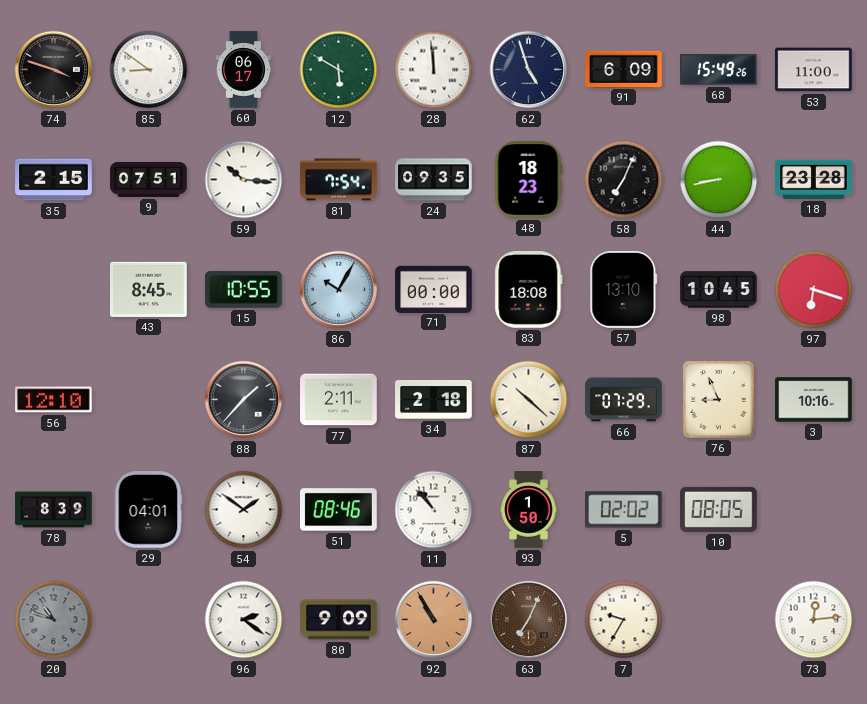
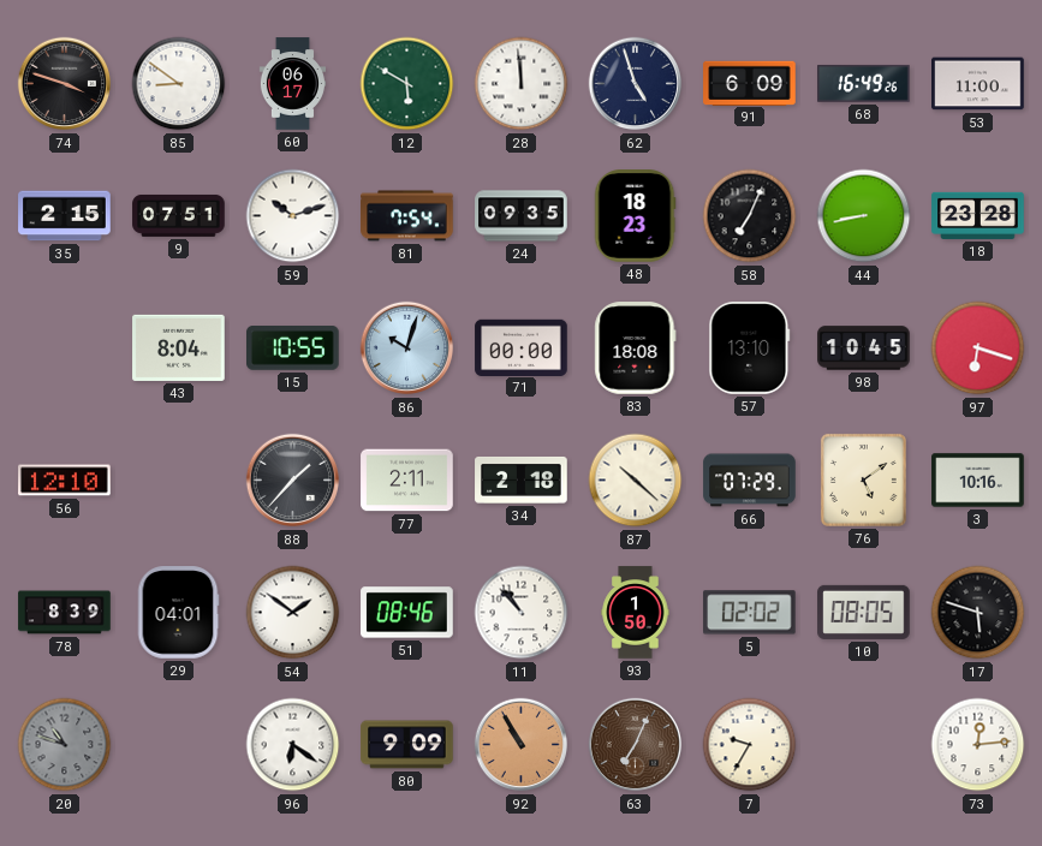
68: 15:49 -> 16:49
59: 10:16 -> 10:12
43: 8:45 -> 8:04
86: 10:05 -> 10:03
76: 8:56 -> 5:09
17: none -> 5:48
96: 2:21 -> 6:21
